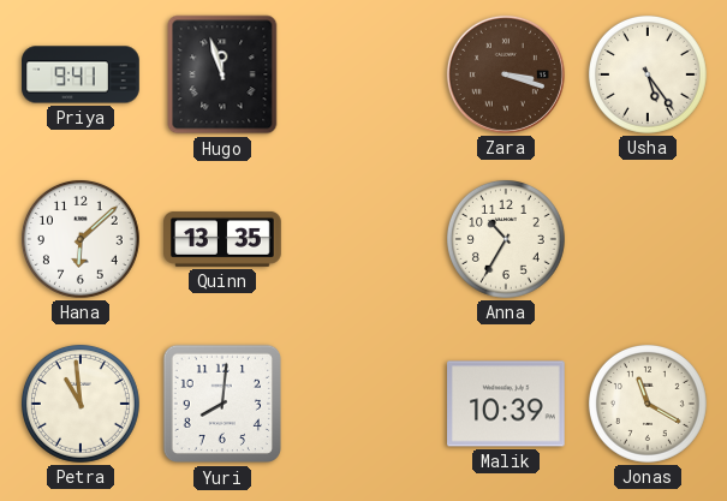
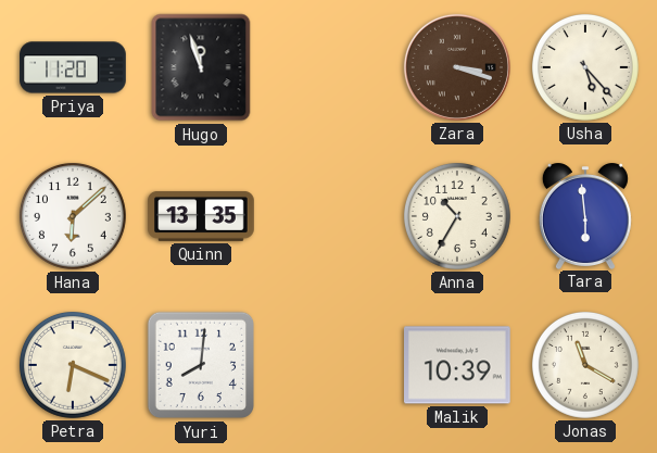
Priya: 9:41 -> 11:20
Usha: 5:24 -> 5:23
Tara: none -> 5:59
Petra: 10:59 -> 6:19
